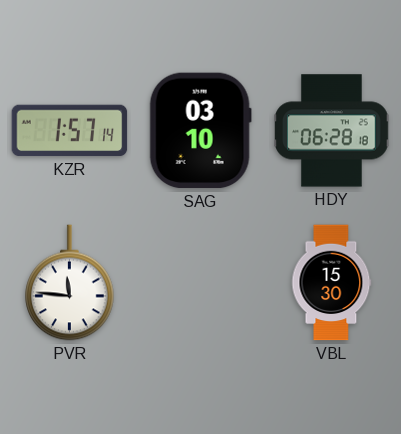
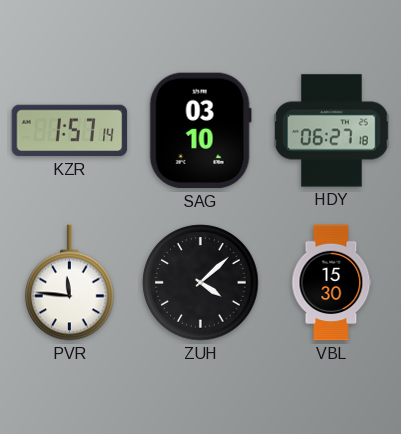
HDY: 06:28 -> 06:27
ZUH: none -> 4:08
